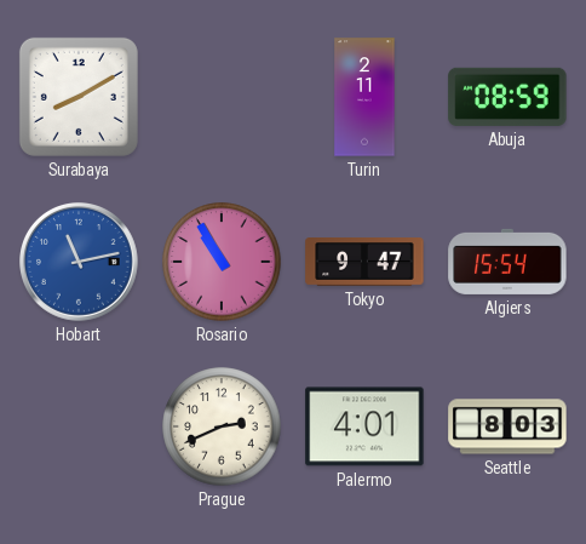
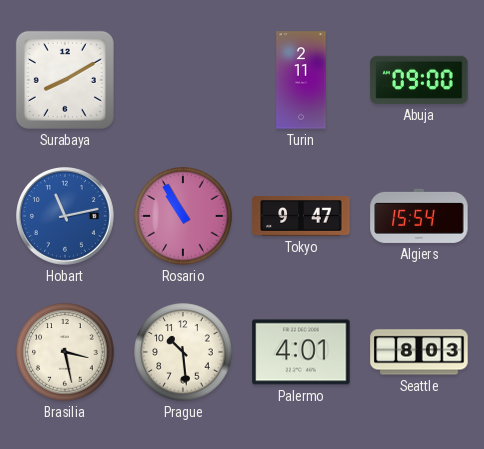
Abuja: 08:59 -> 09:00
Brasilia: none -> 3:28
Prague: 2:41 -> 10:29
